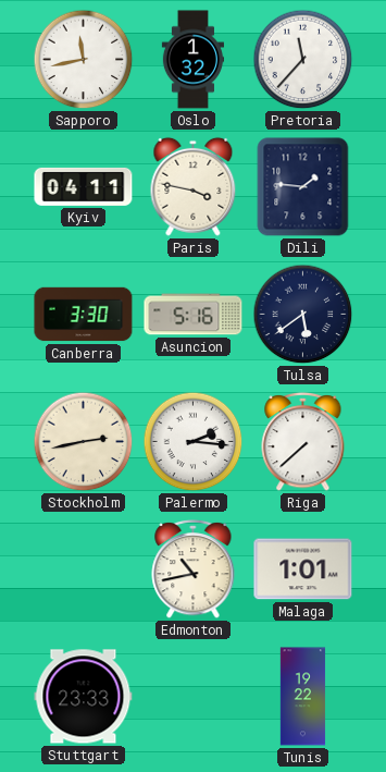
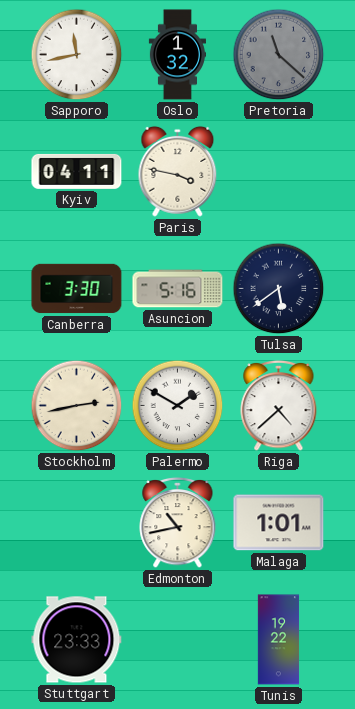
Pretoria: 11:37 -> 11:22
Pretoria dial: white -> grey
Dili: 1:46 -> none
Palermo: 2:16 -> 1:50
Riga: 7:38 -> 4:38
